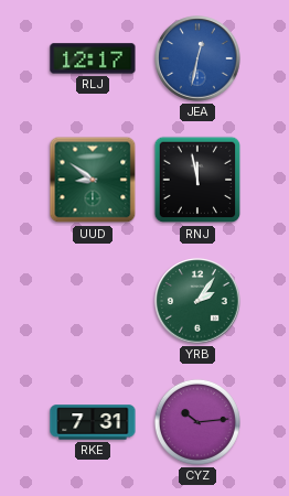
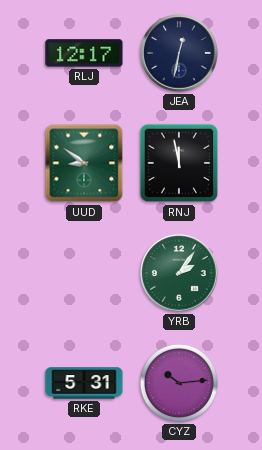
JEA dial: blue -> navy
RKE: 7:31 -> 5:31
